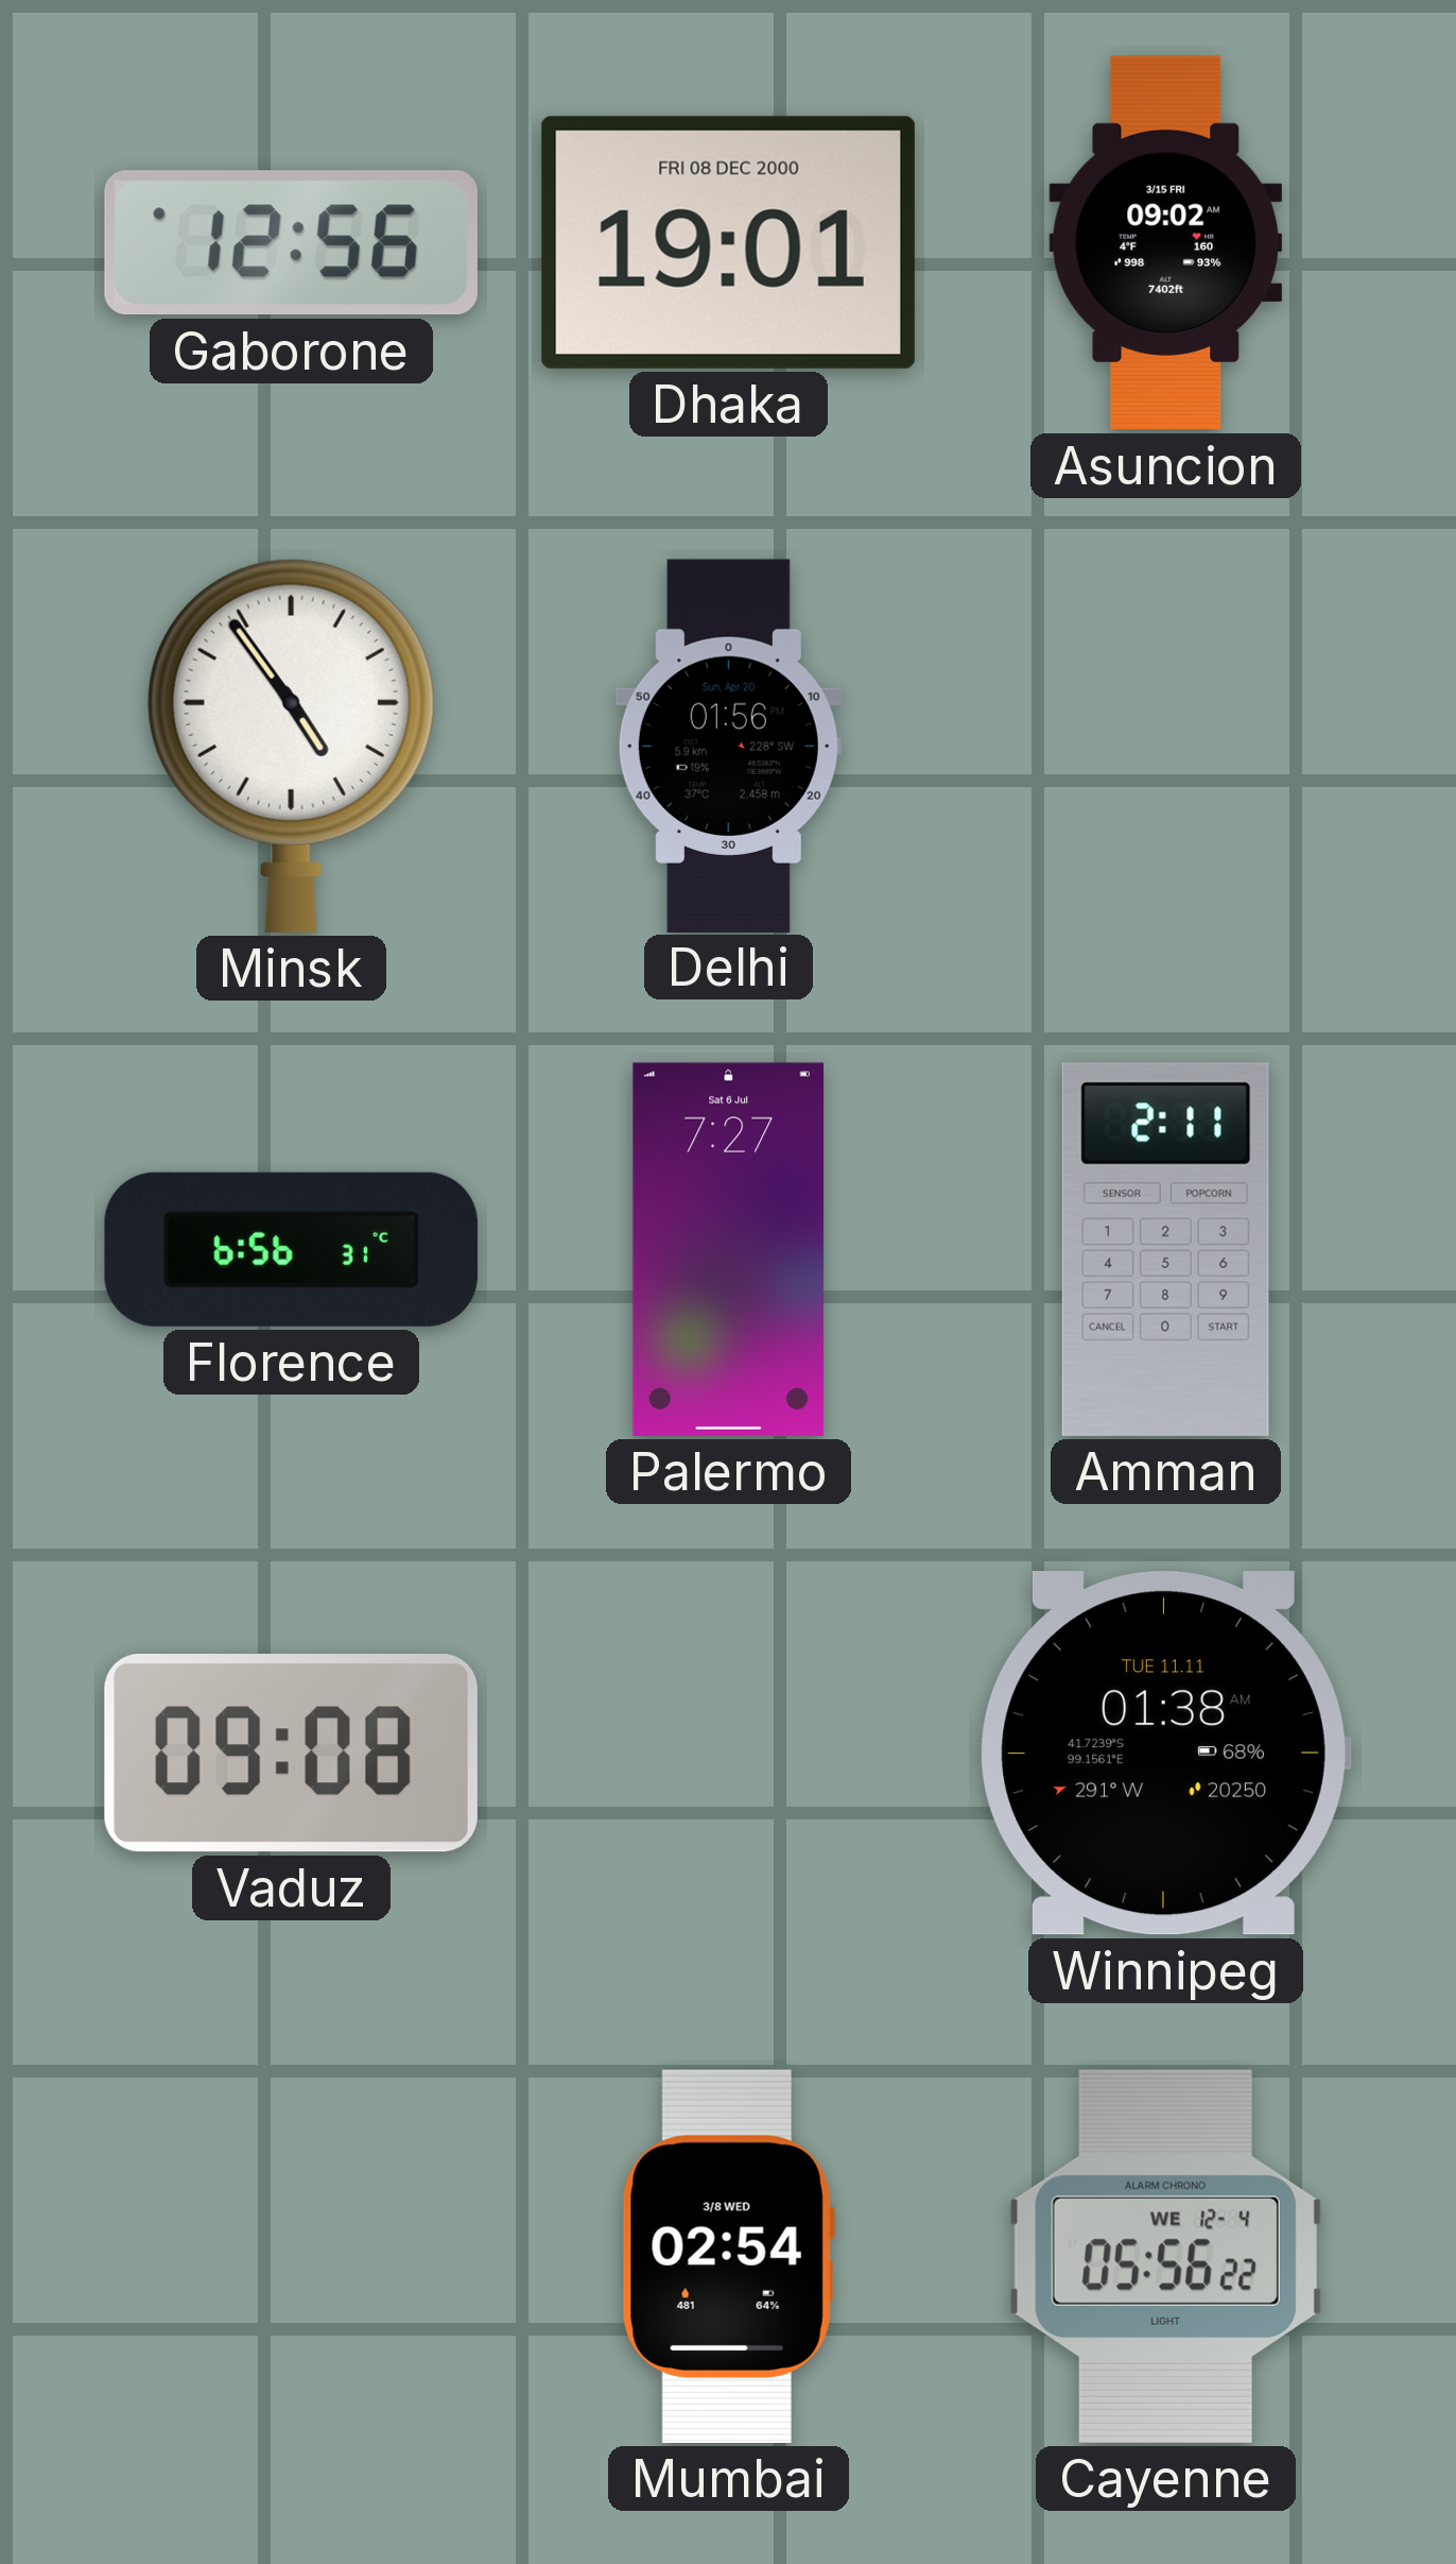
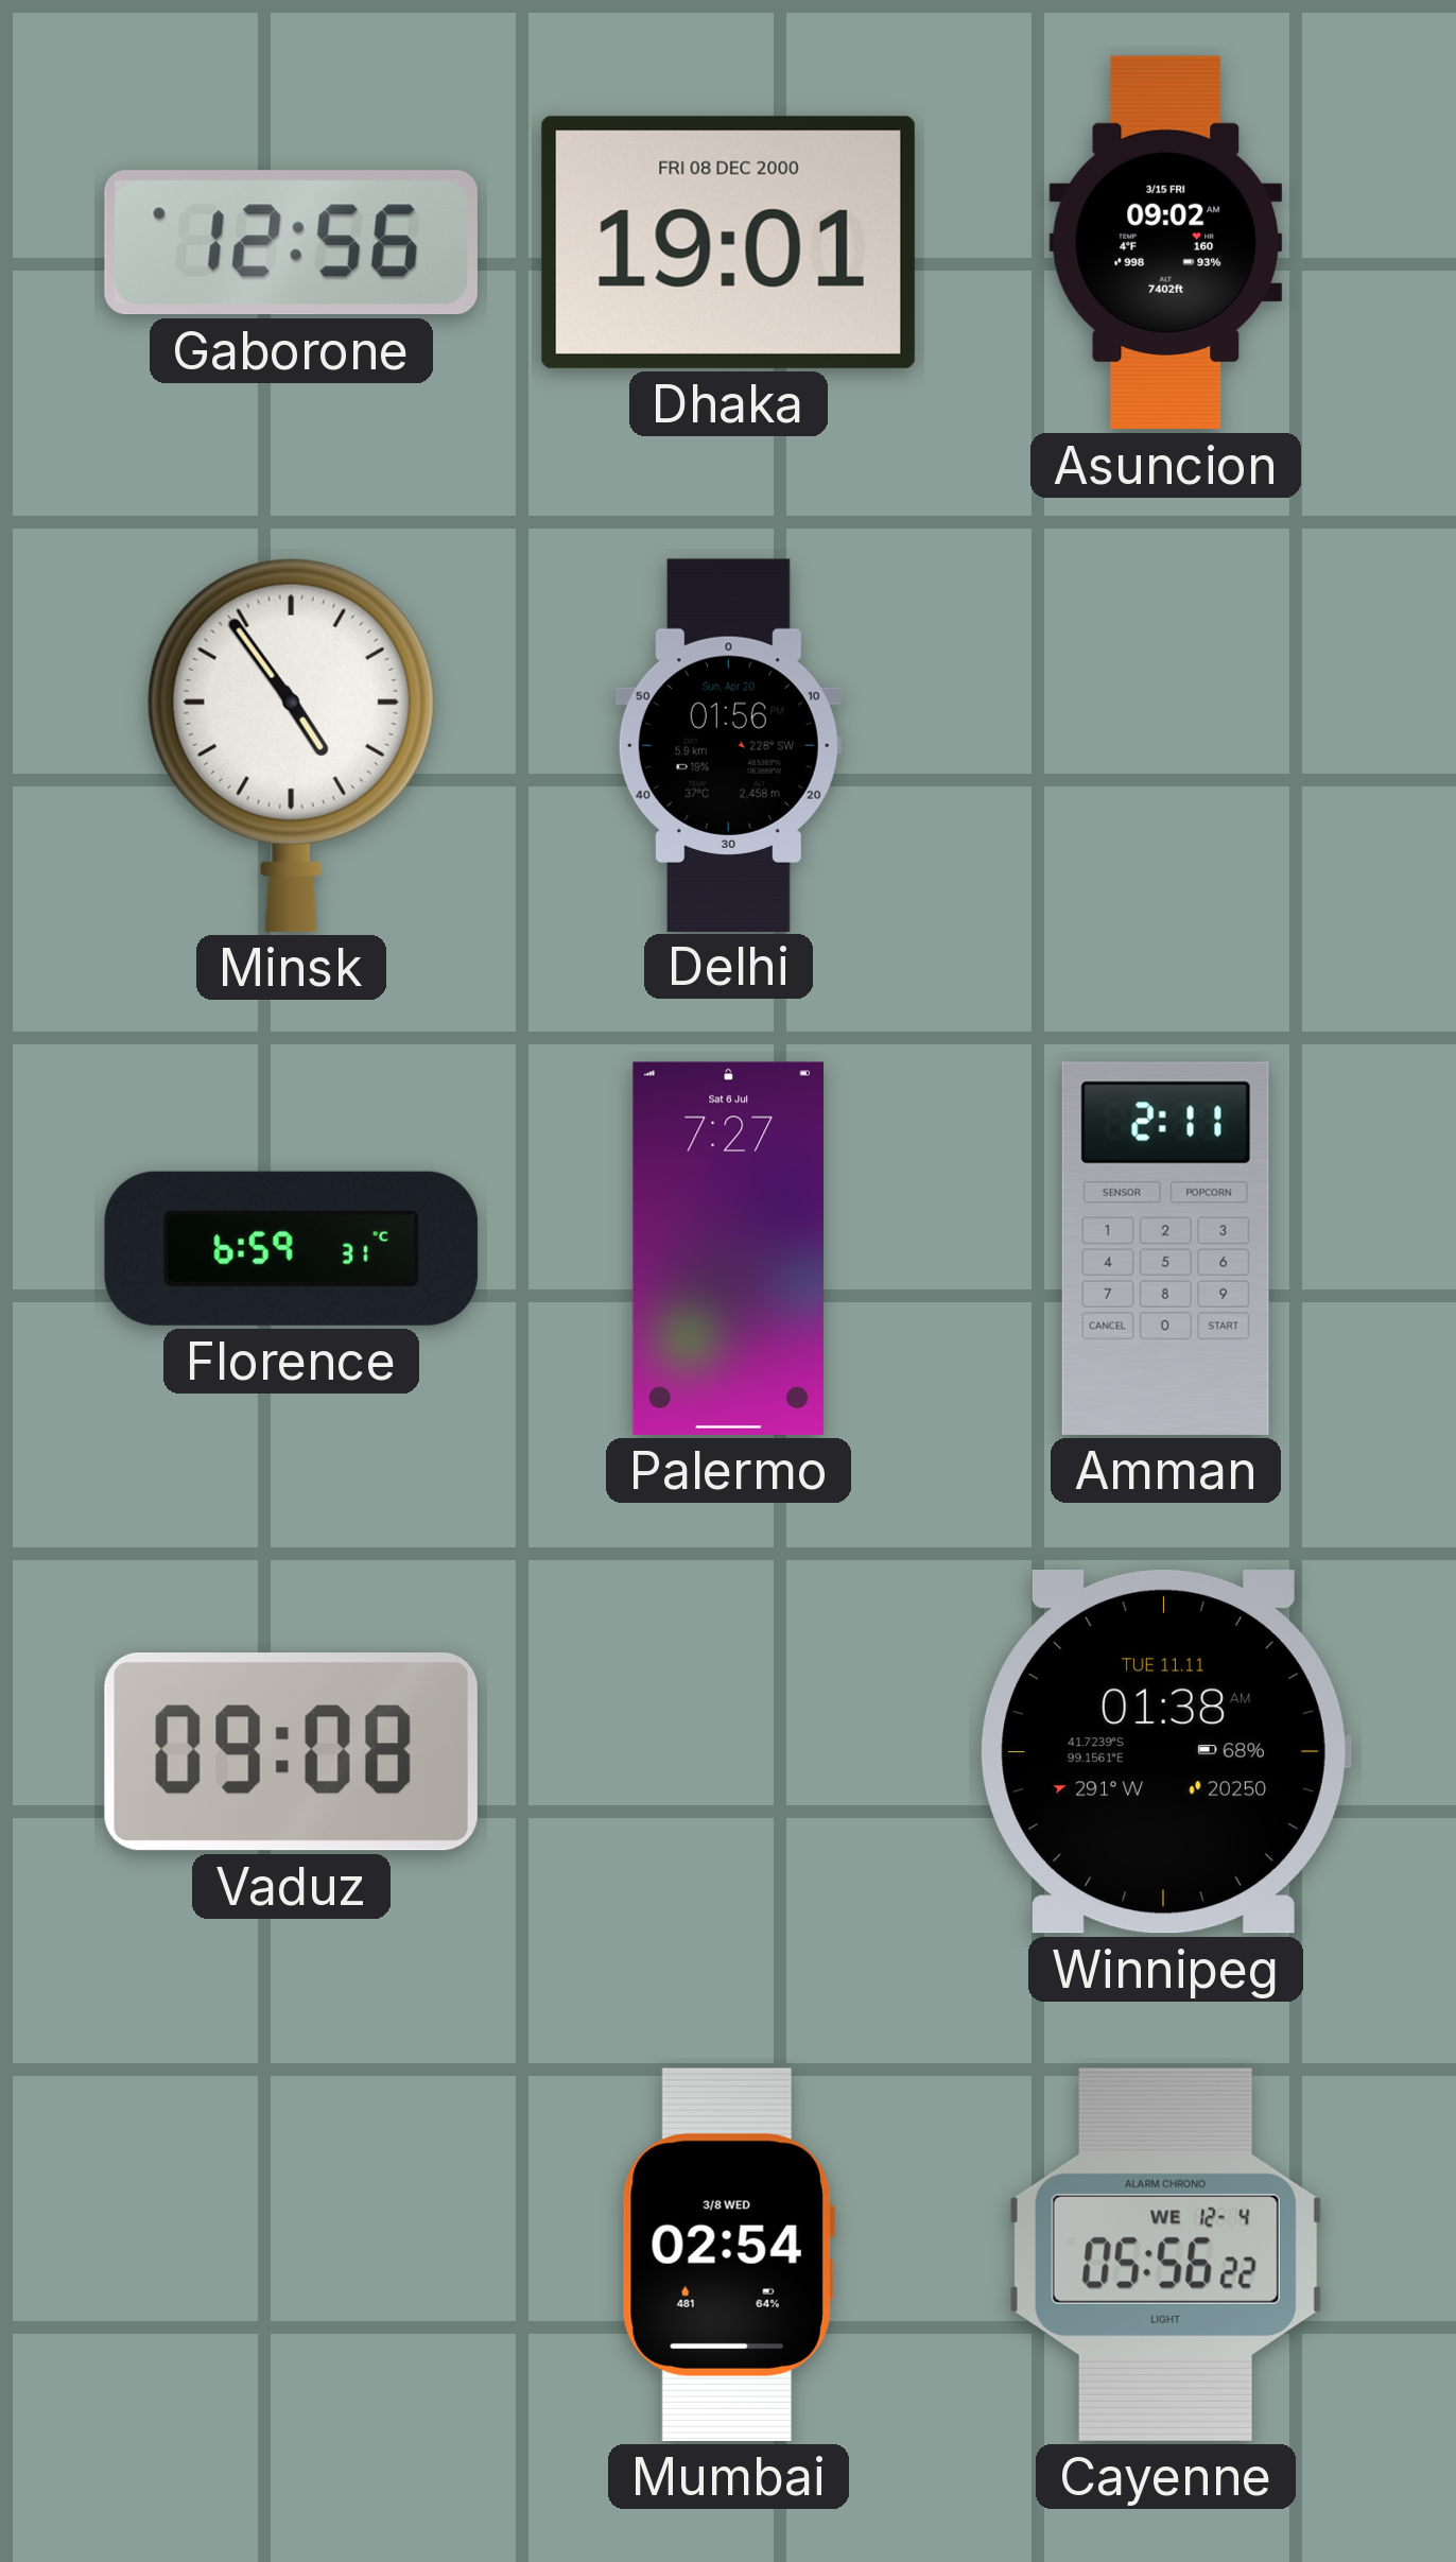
Florence: 6:56 -> 6:59
